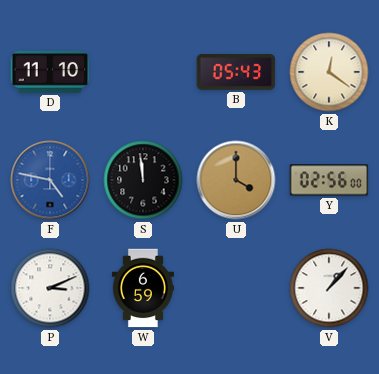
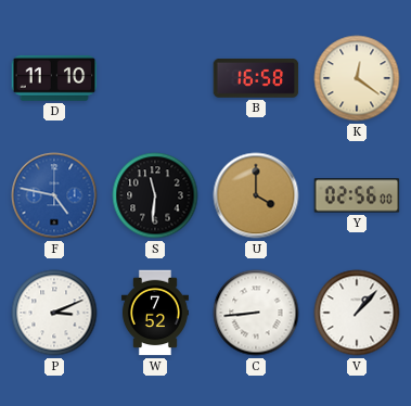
B: 05:43 -> 16:58
S: 11:59 -> 11:31
W: 6:59 -> 7:52
C: none -> 8:44
